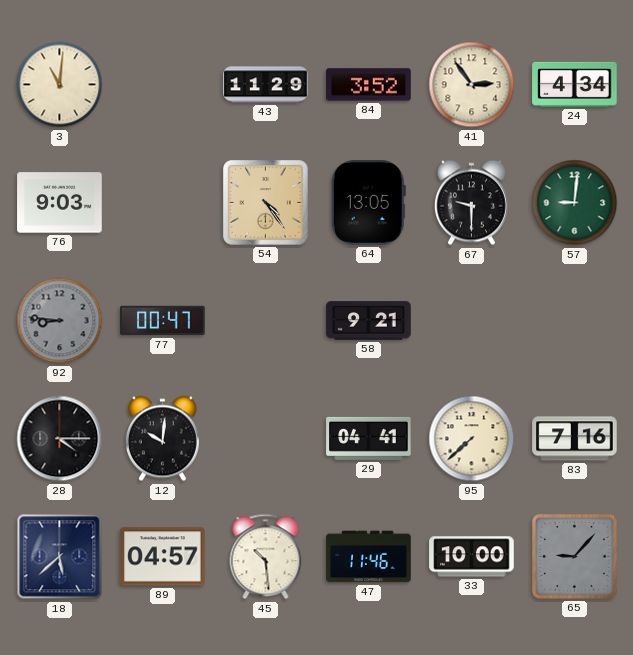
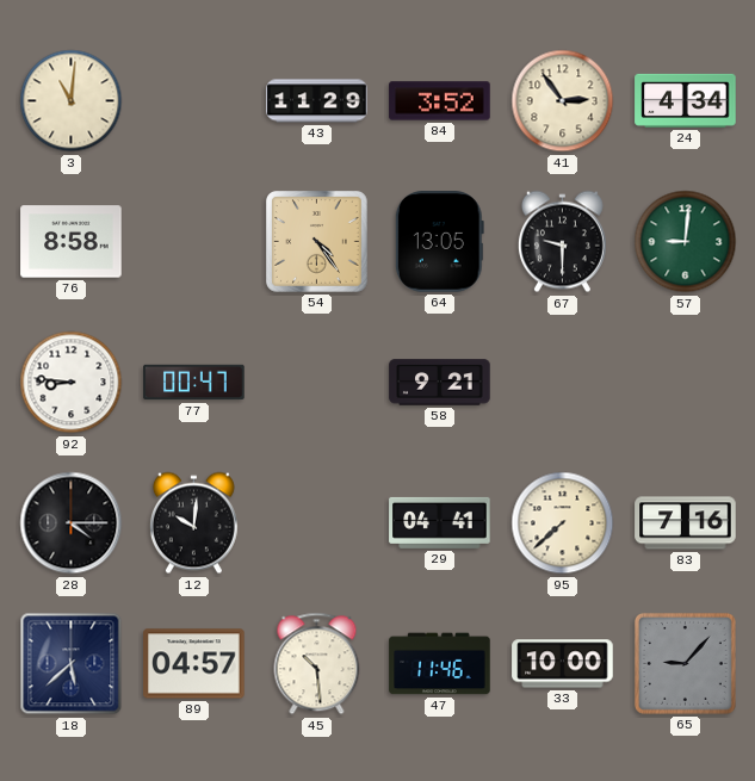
76: 9:03 -> 8:58
92 dial: grey -> white
